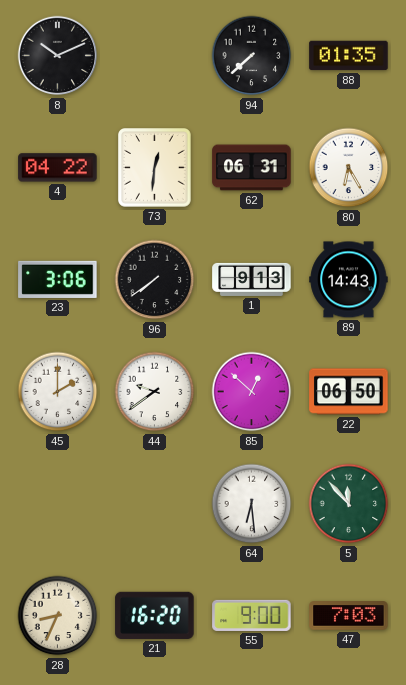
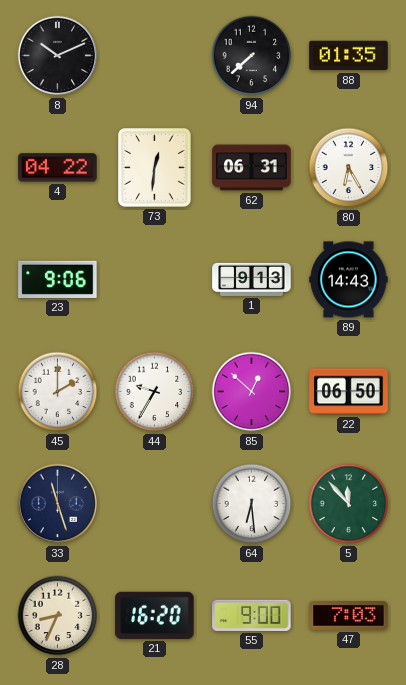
23: 3:06 -> 9:06
96: 7:39 -> none
44: 9:39 -> 9:35
33: none -> 11:27
